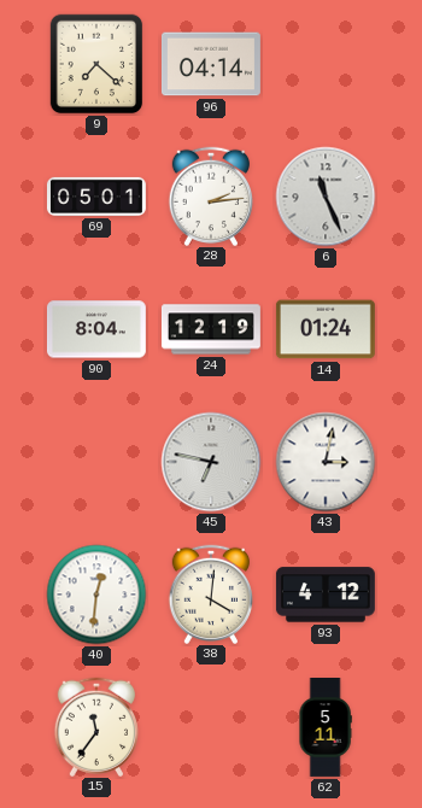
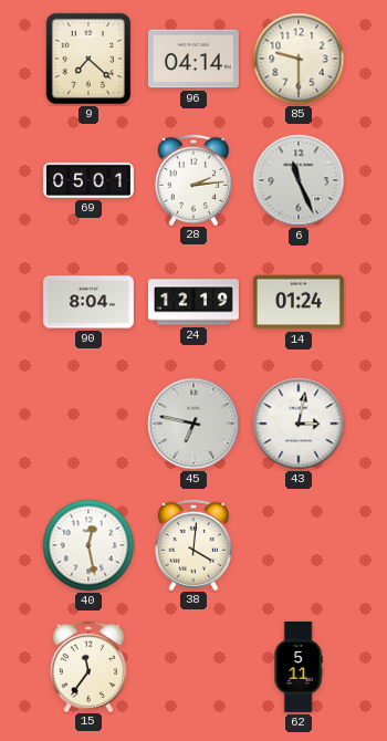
85: none -> 9:30
40: 12:31 -> 12:28
93: 4:12 -> none
